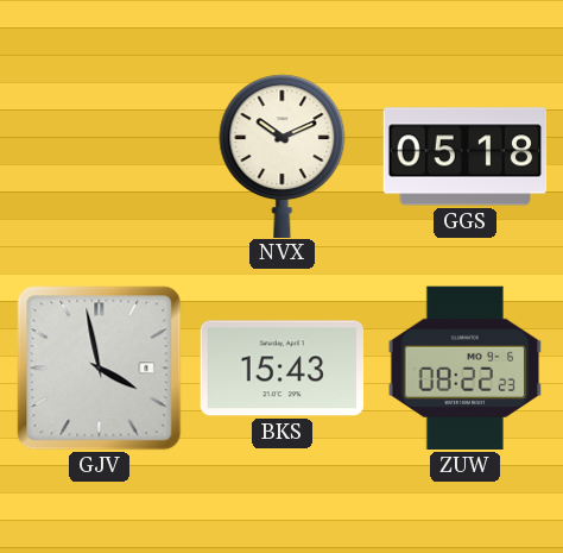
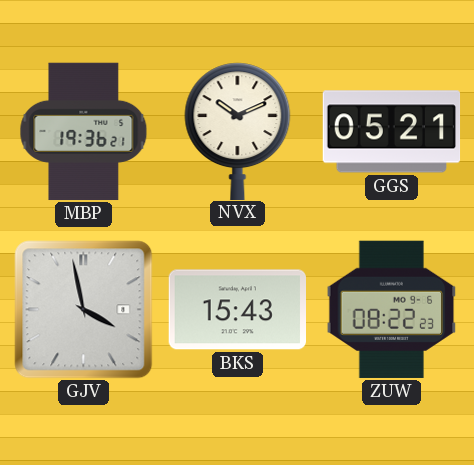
MBP: none -> 19:36
GGS: 05:18 -> 05:21
